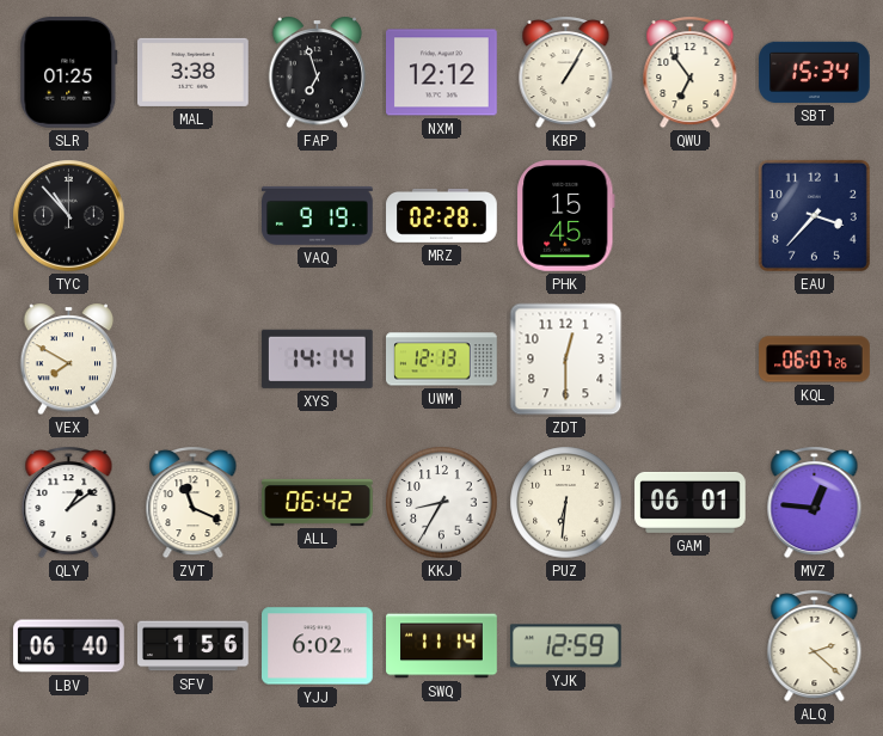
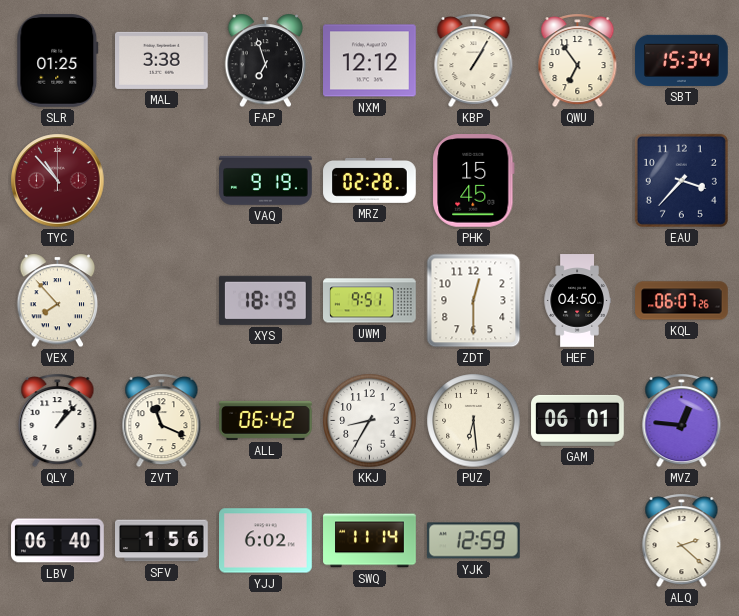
TYC dial: black -> burgundy
VEX: 7:50 -> 7:53
XYS: 14:14 -> 18:19
UWM: 12:13 -> 9:51
HEF: none -> 04:50
QLY: 1:09 -> 1:07
PUZ: 6:31 -> 6:29
